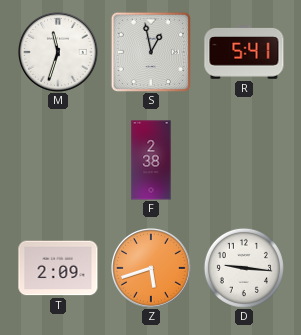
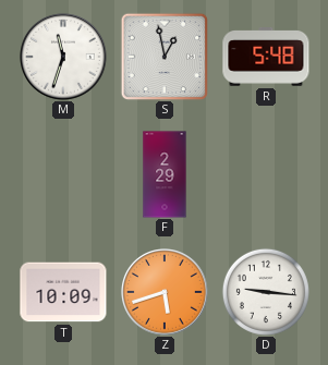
R: 5:41 -> 5:48
F: 2:38 -> 2:29
T: 2:09 -> 10:09
